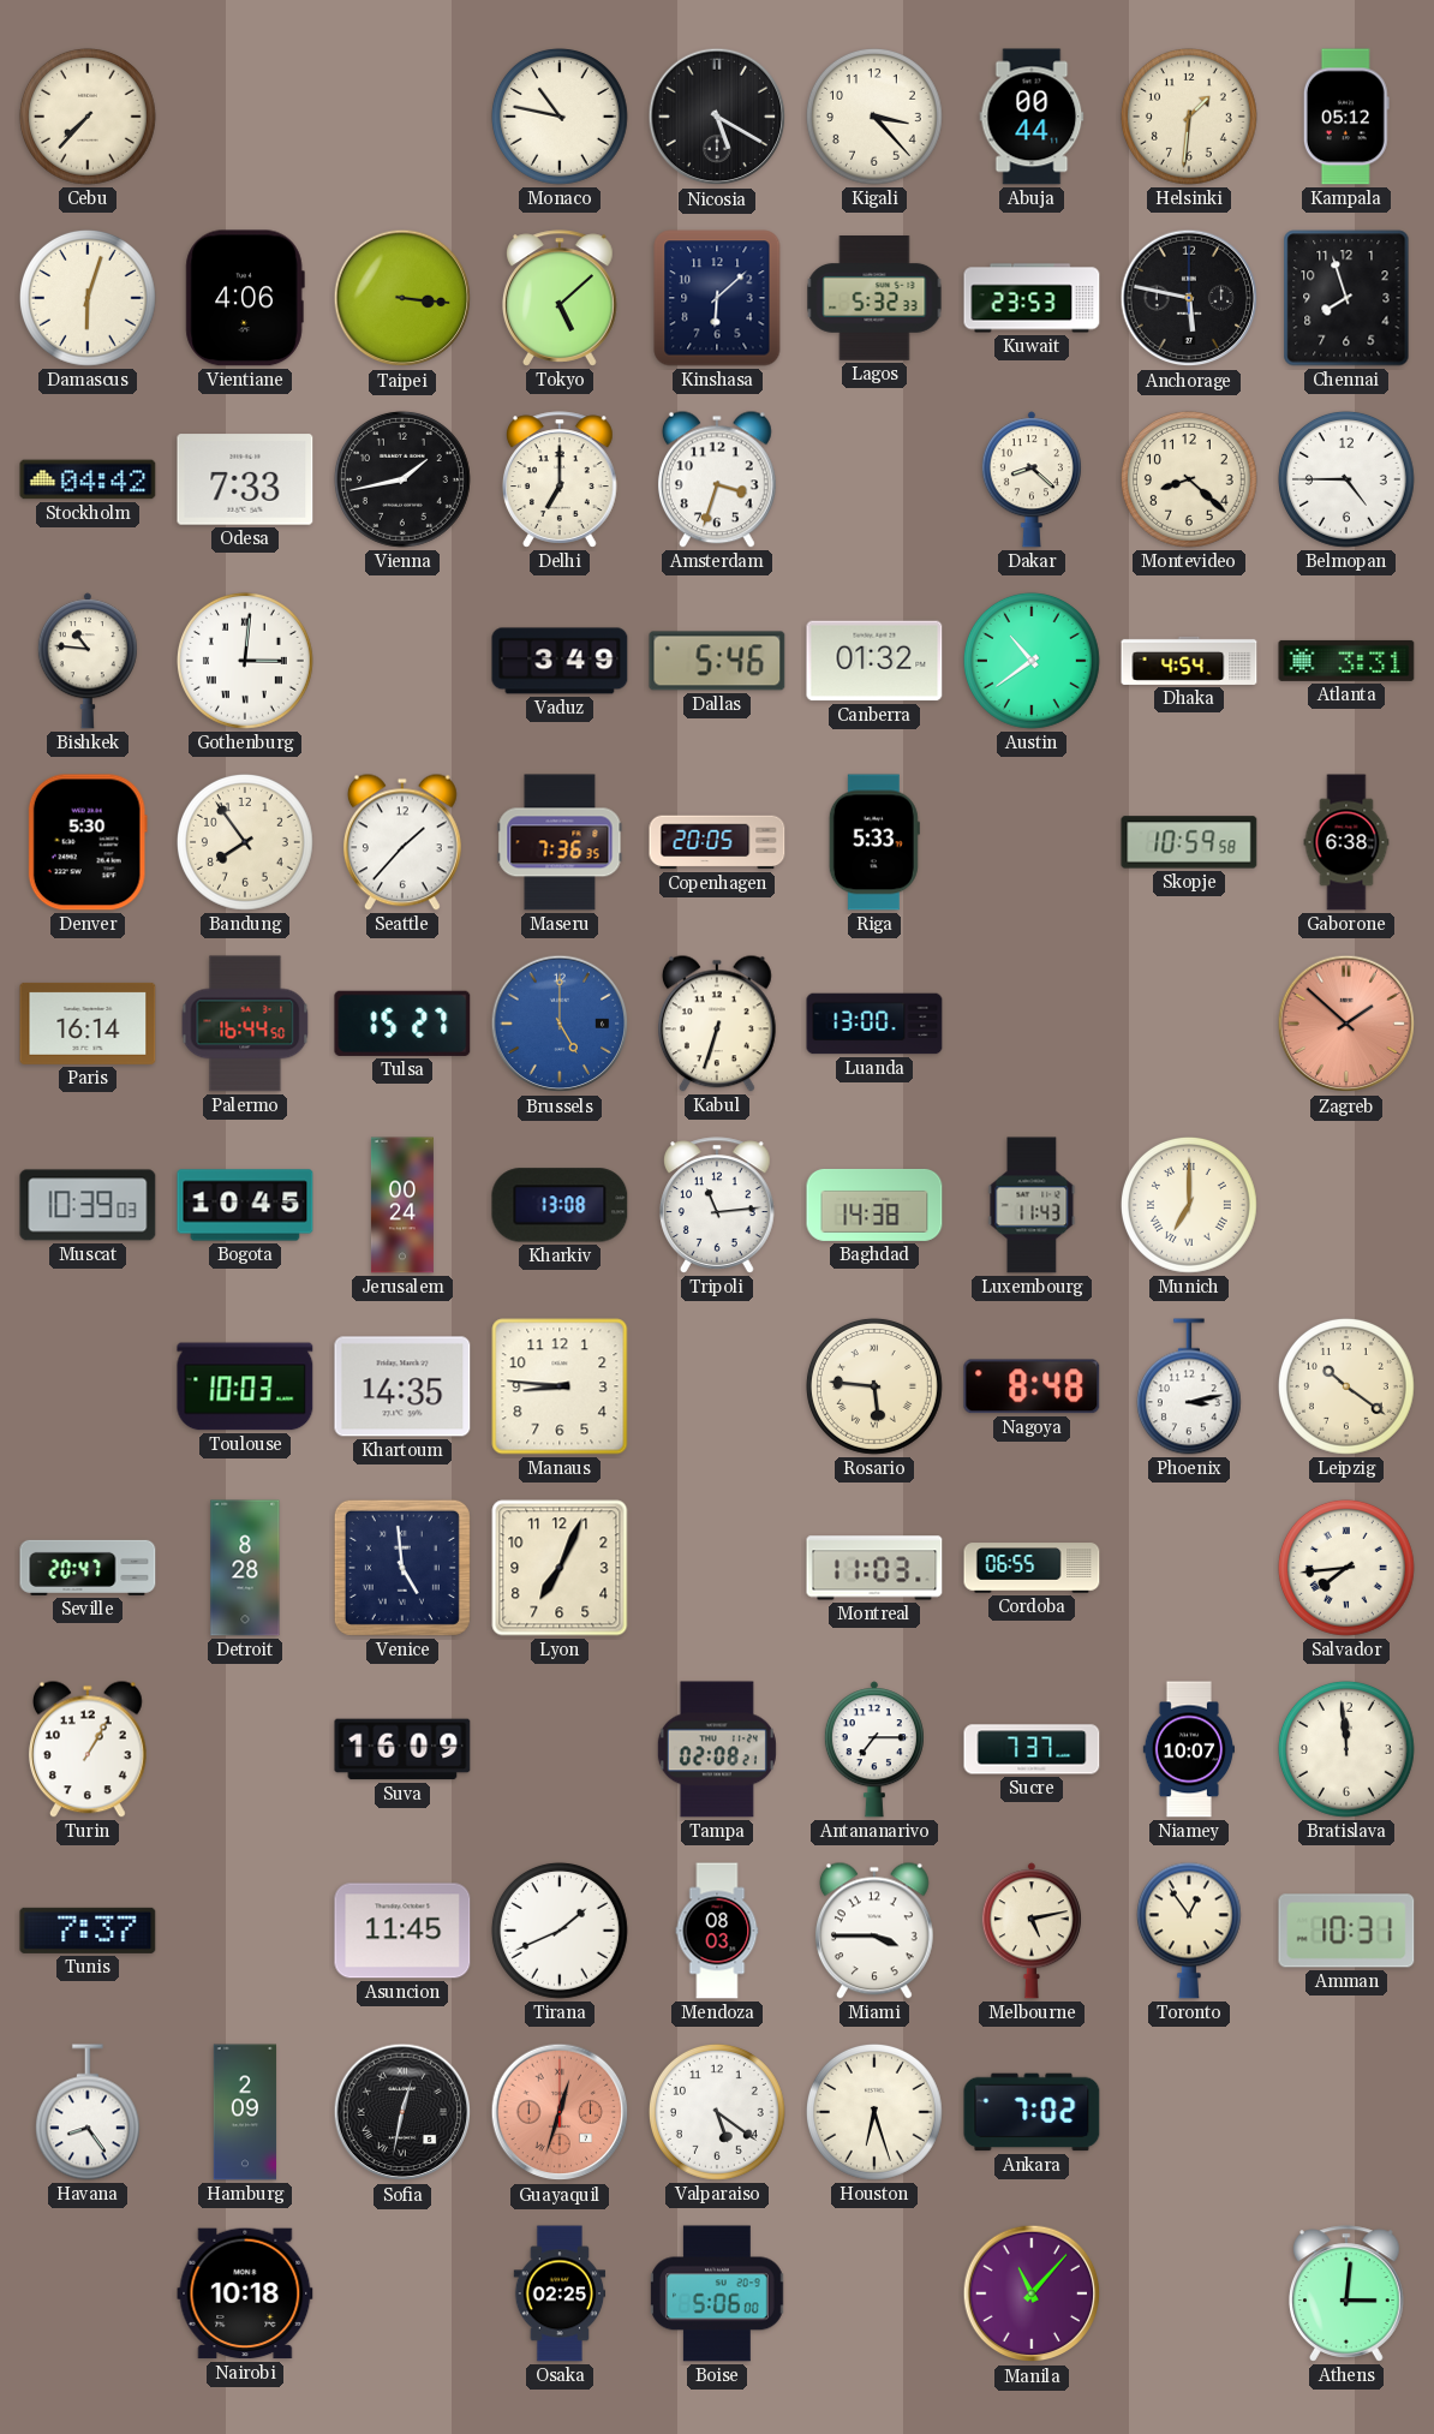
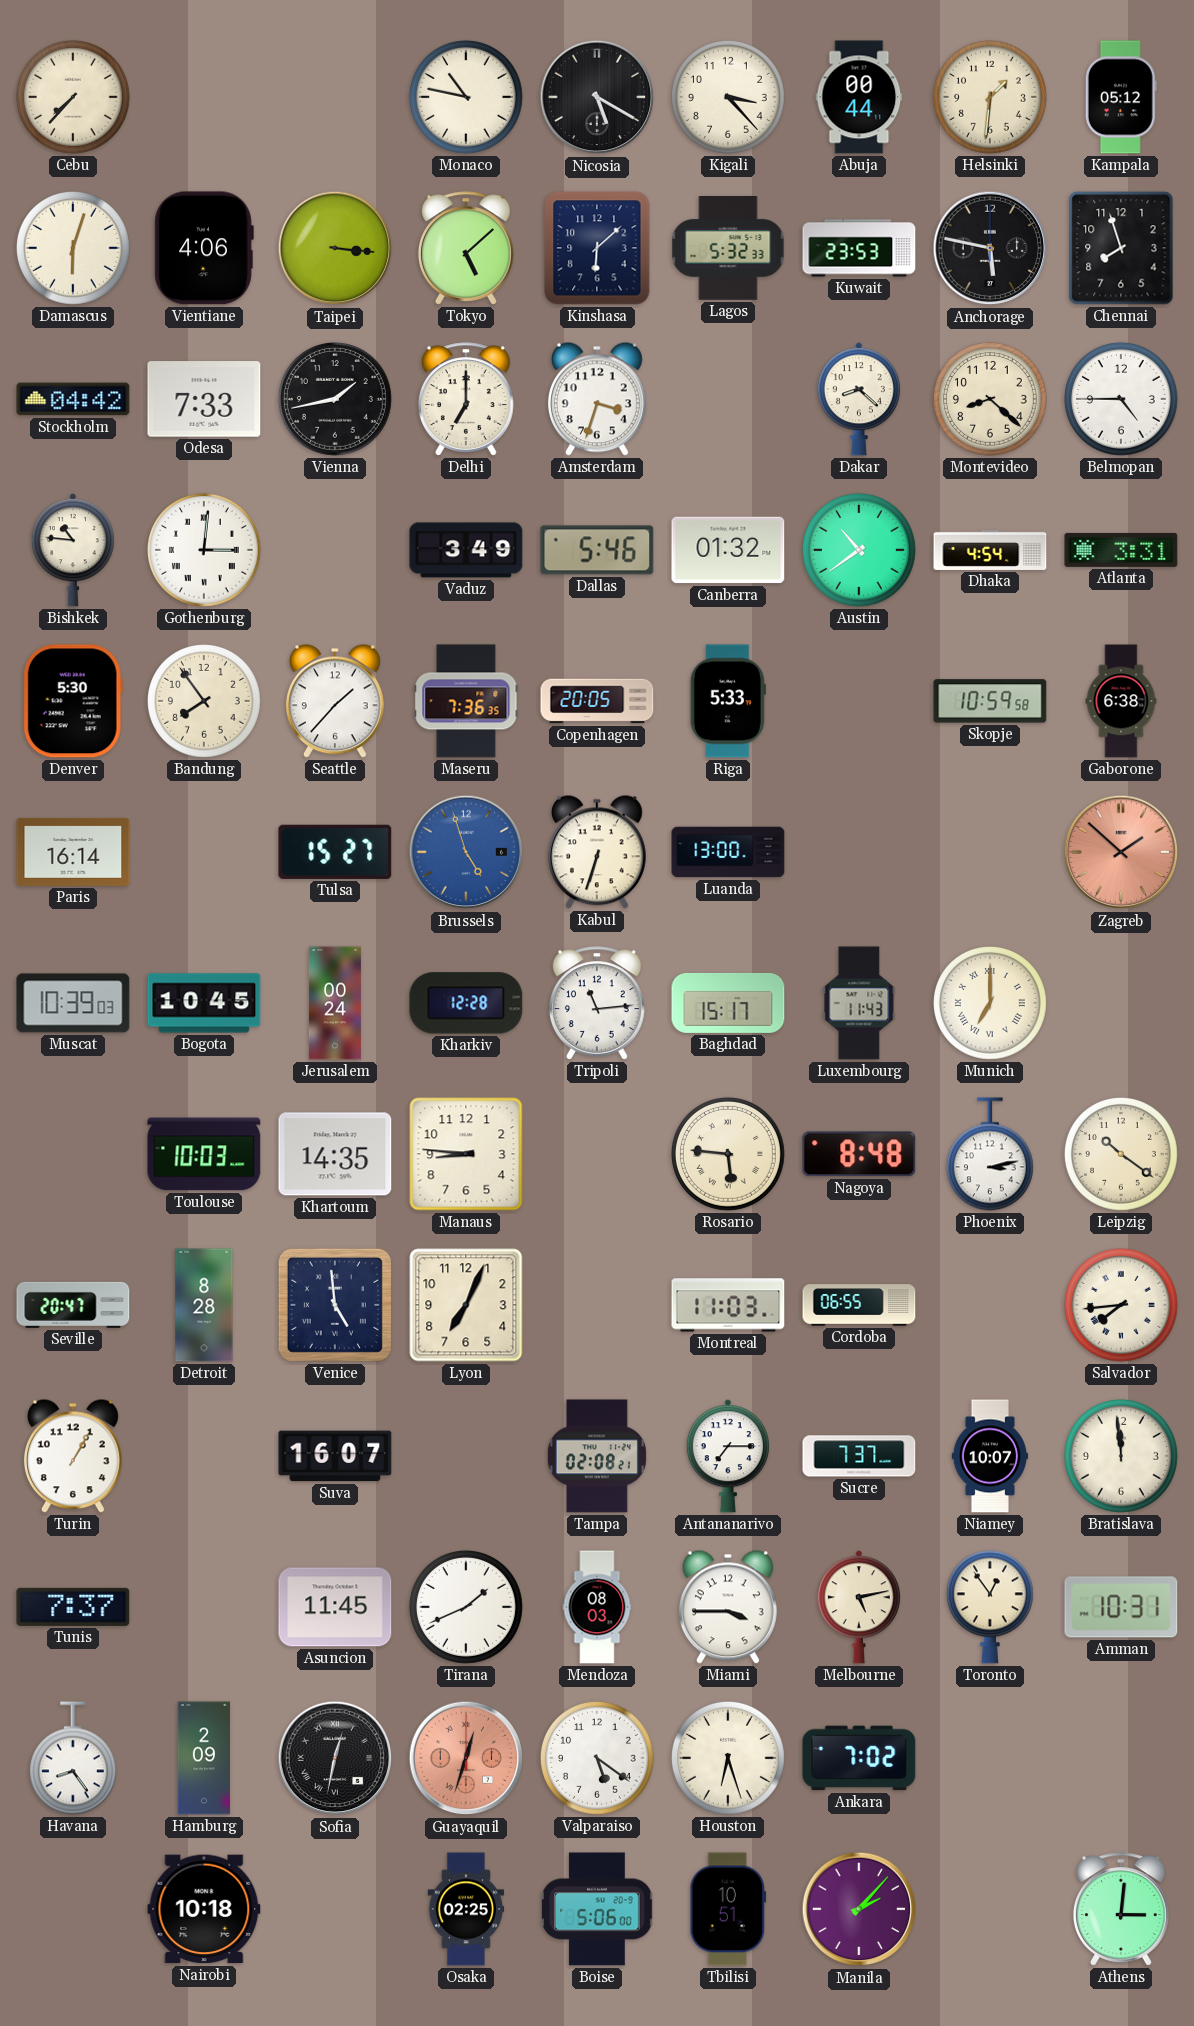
Palermo: 16:44 -> none
Brussels: 5:00 -> 4:57
Kharkiv: 13:08 -> 12:28
Baghdad: 14:38 -> 15:17
Suva: 16:09 -> 16:07
Tbilisi: none -> 10:51
Manila: 11:07 -> 2:07
